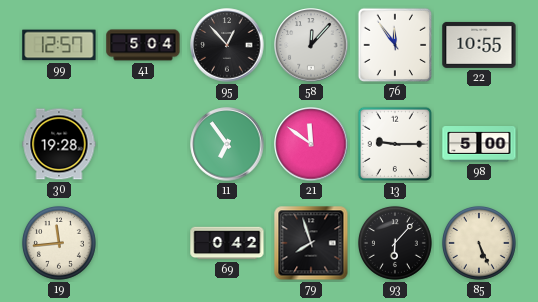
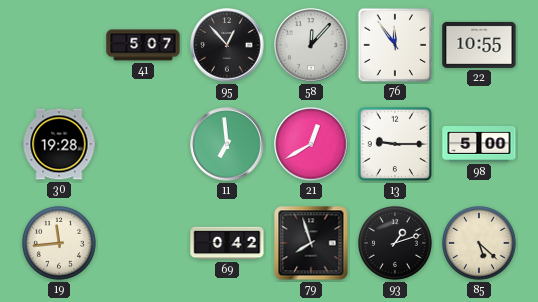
99: 12:57 -> none
41: 5:04 -> 5:07
11: 6:54 -> 6:59
21: 11:51 -> 12:40
93: 6:07 -> 1:12
85: 5:26 -> 5:22
